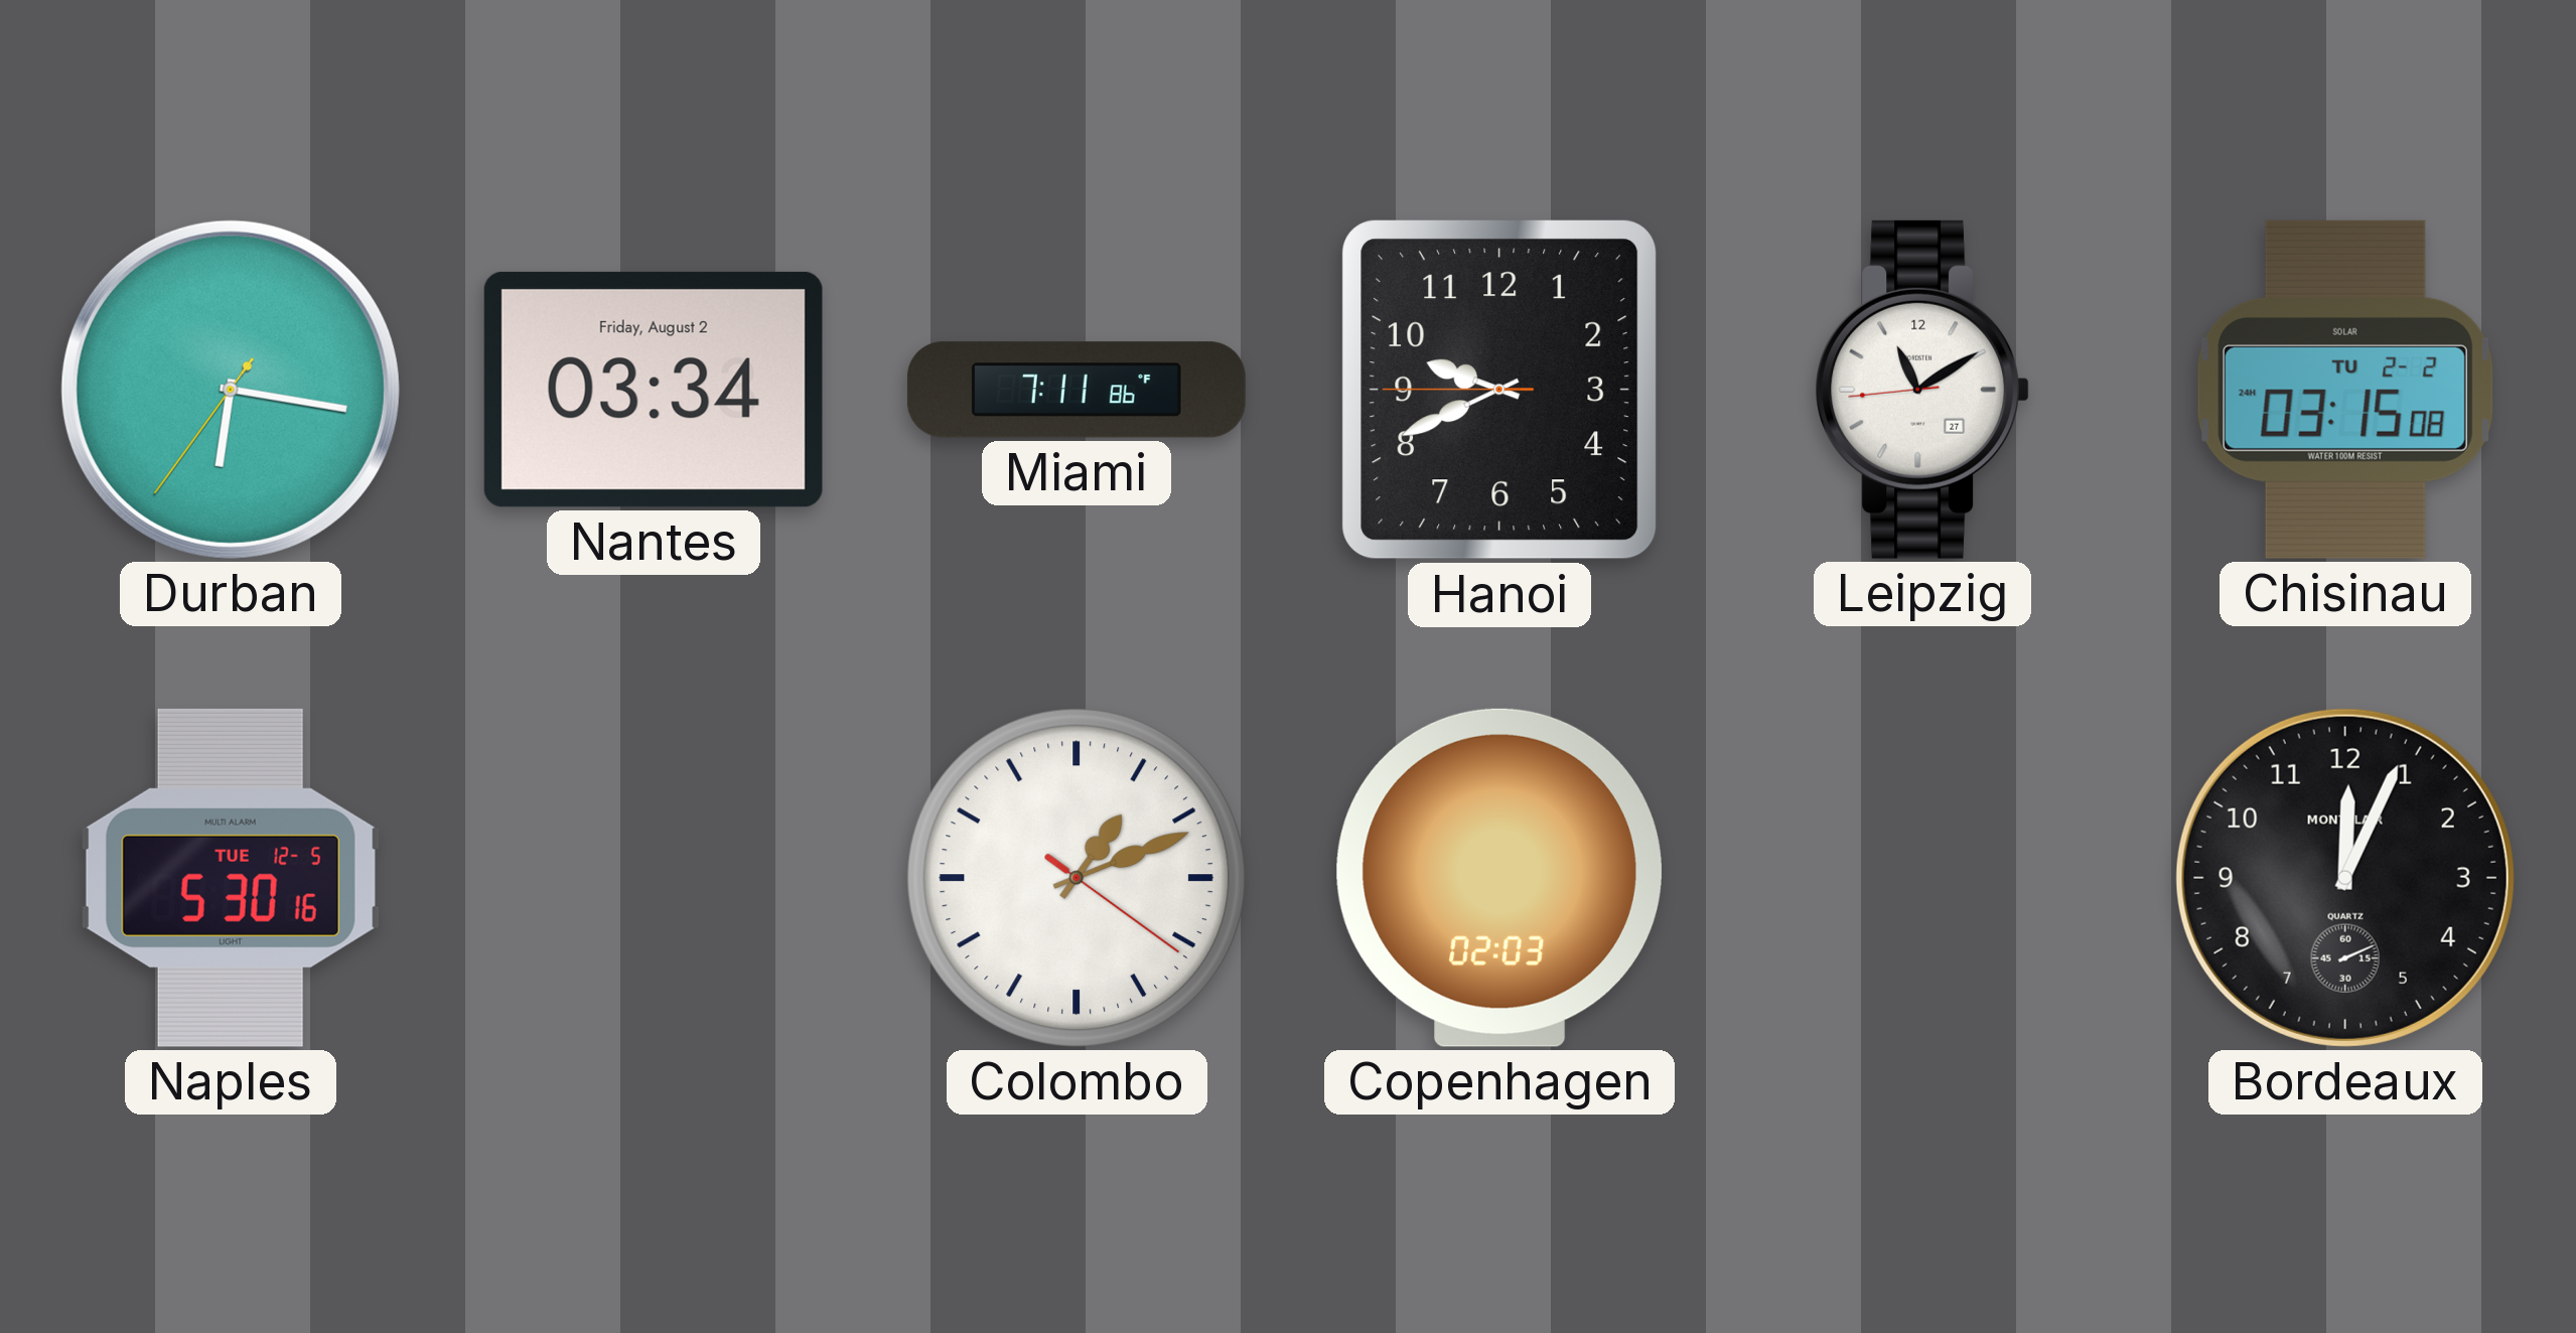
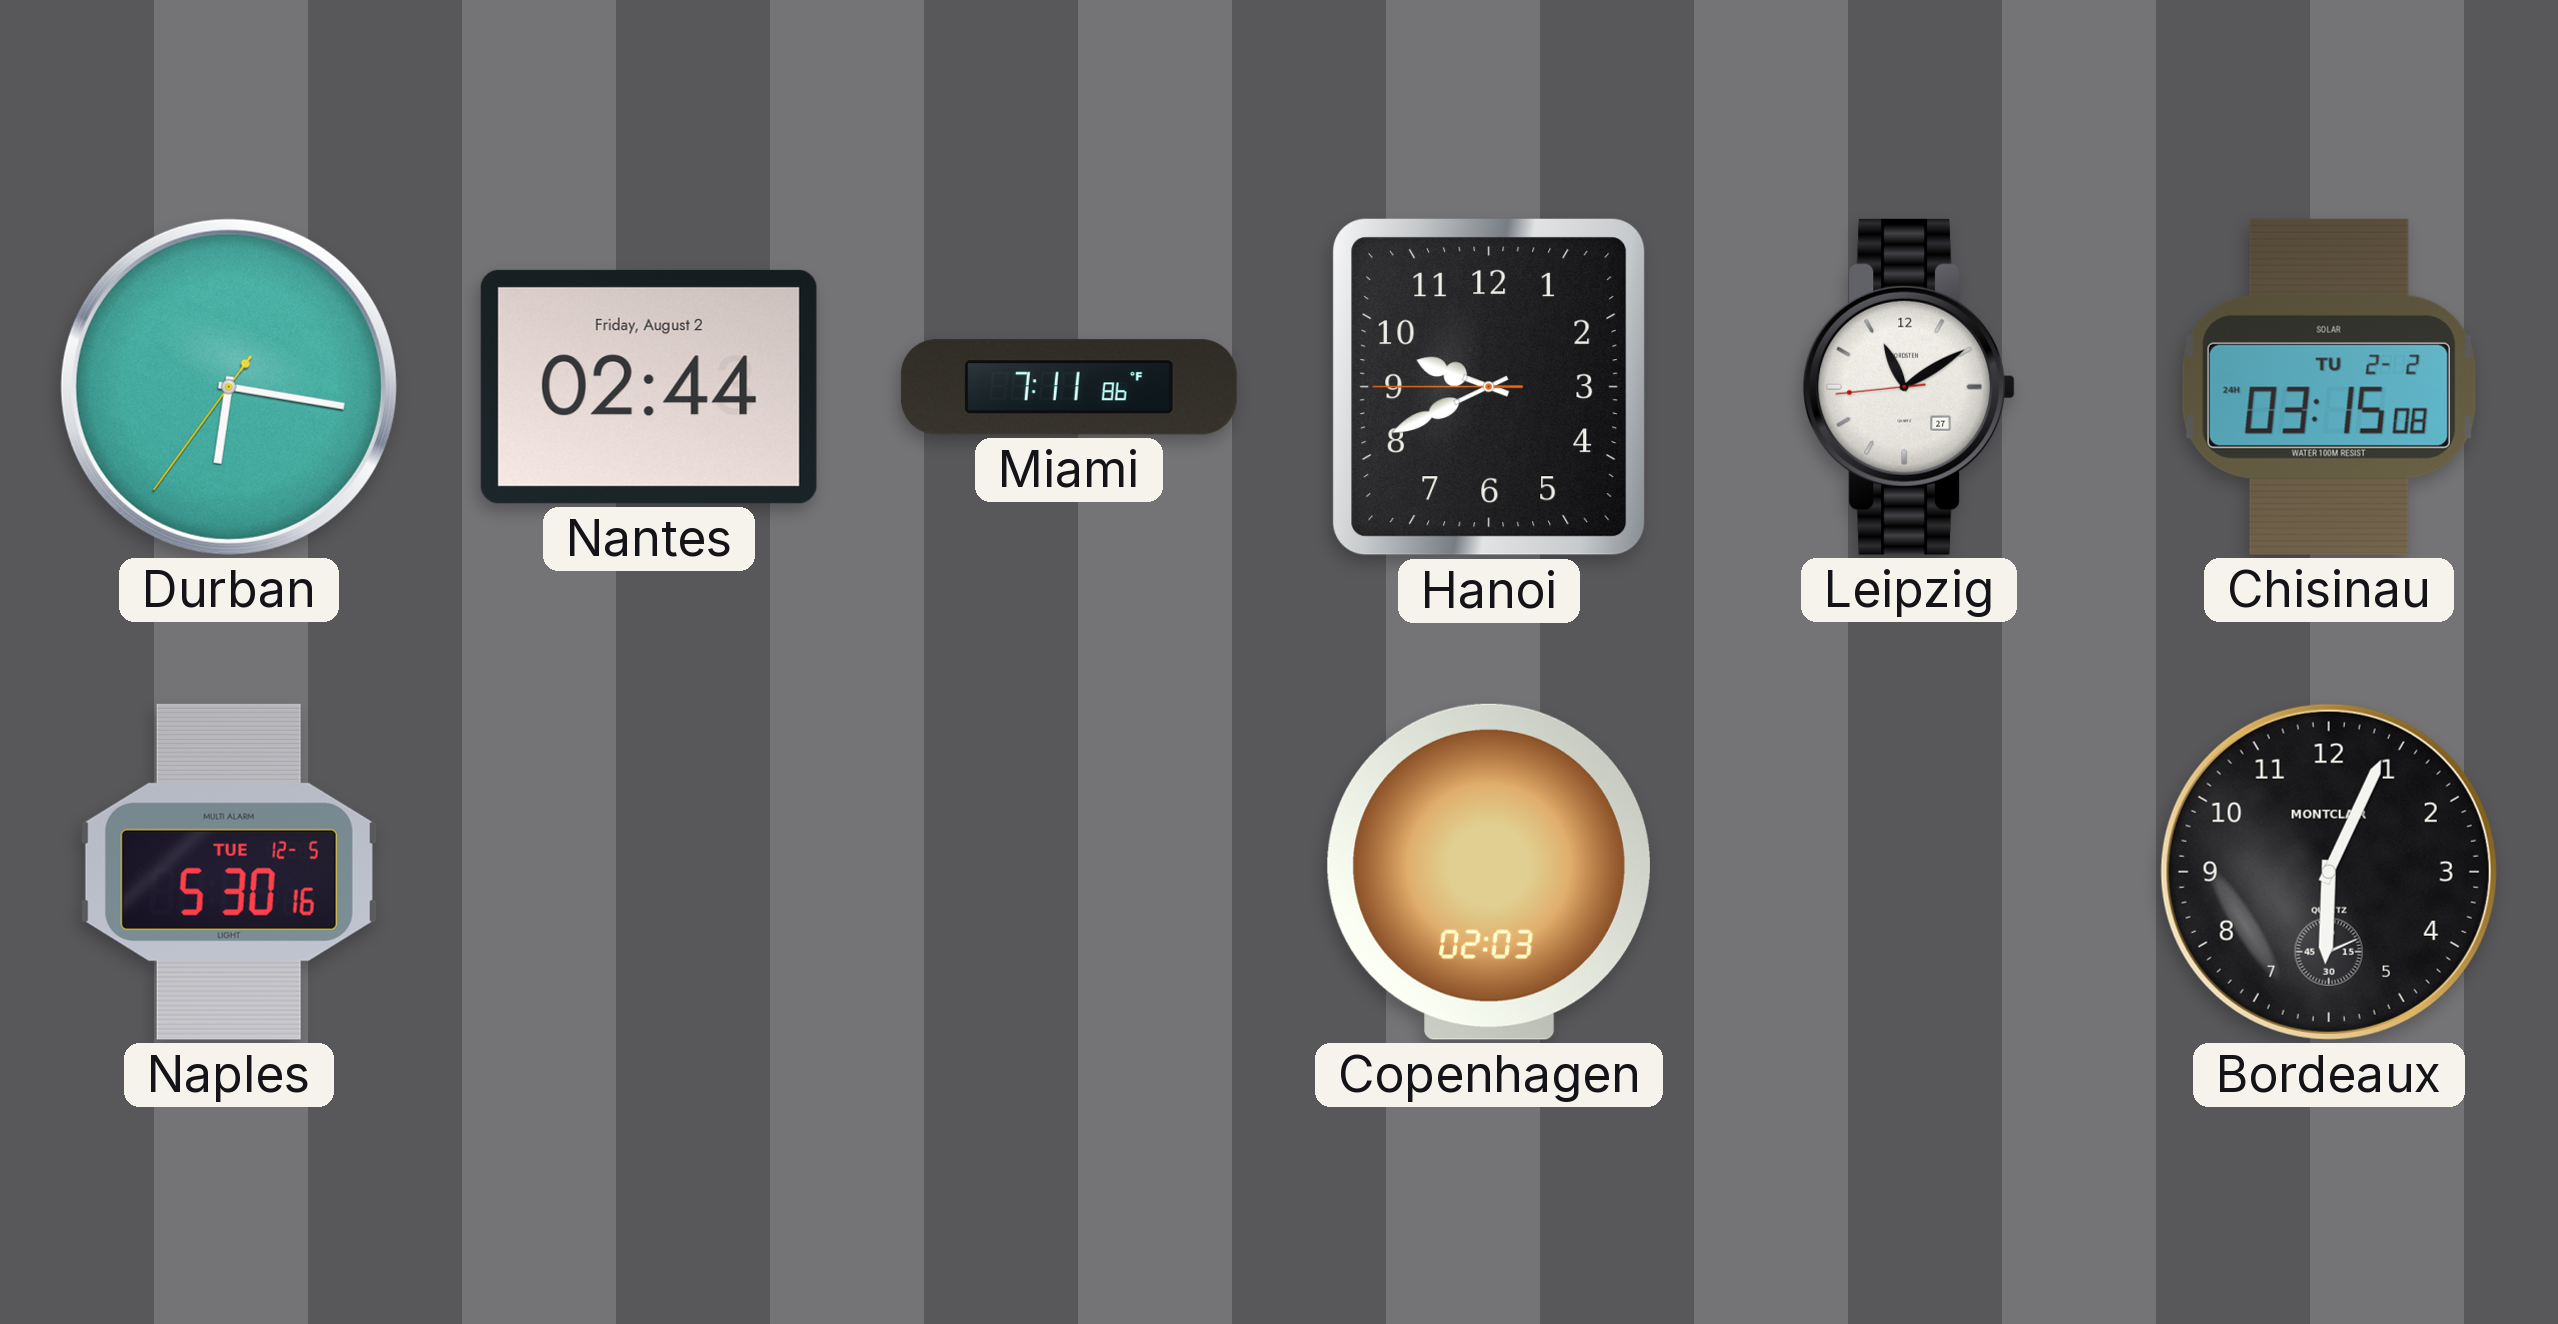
Nantes: 03:34 -> 02:44
Colombo: 1:11 -> none
Bordeaux: 12:04 -> 6:04
